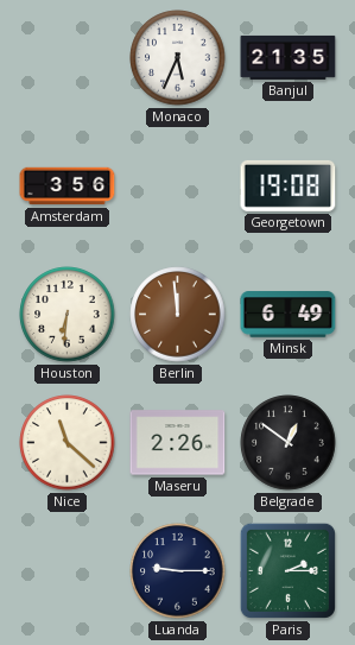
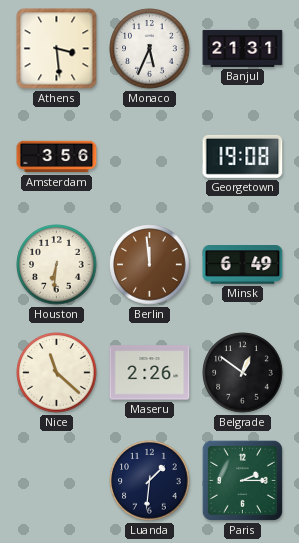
Athens: none -> 3:29
Banjul: 21:35 -> 21:31
Luanda: 9:15 -> 1:31
